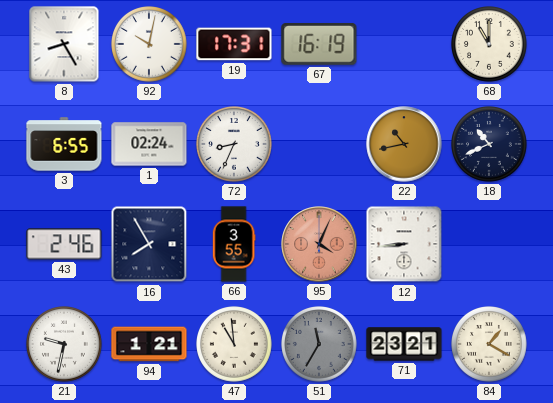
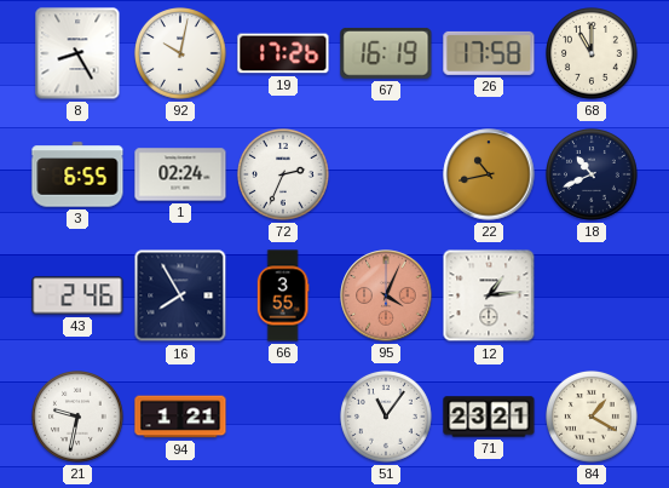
19: 17:31 -> 17:26
26: none -> 17:58
72: 8:34 -> 2:34
12: 8:44 -> 1:14
47: 10:59 -> none
51: 11:35 -> 11:06
51 dial: grey -> white
